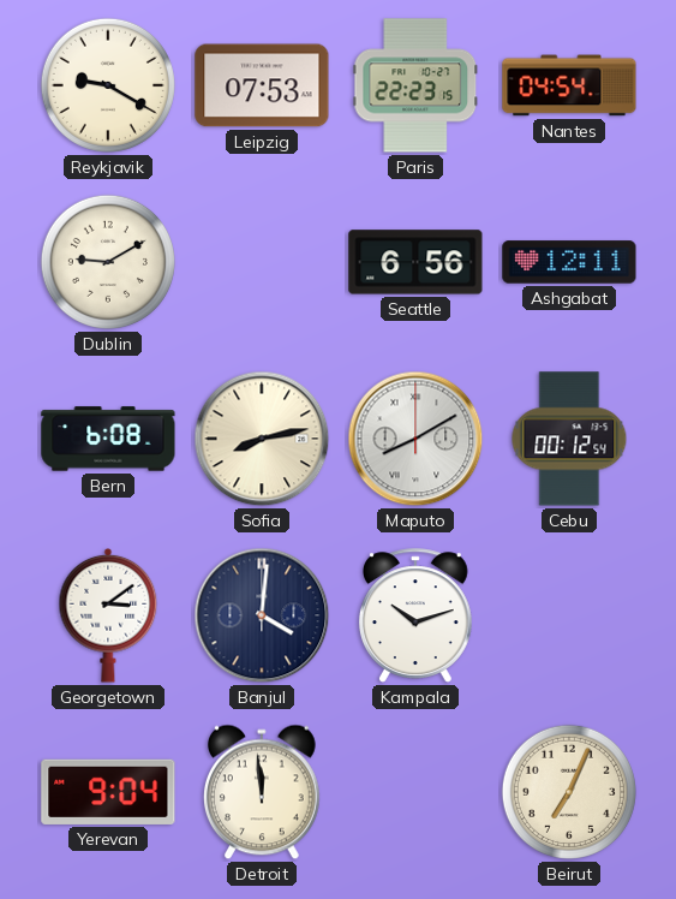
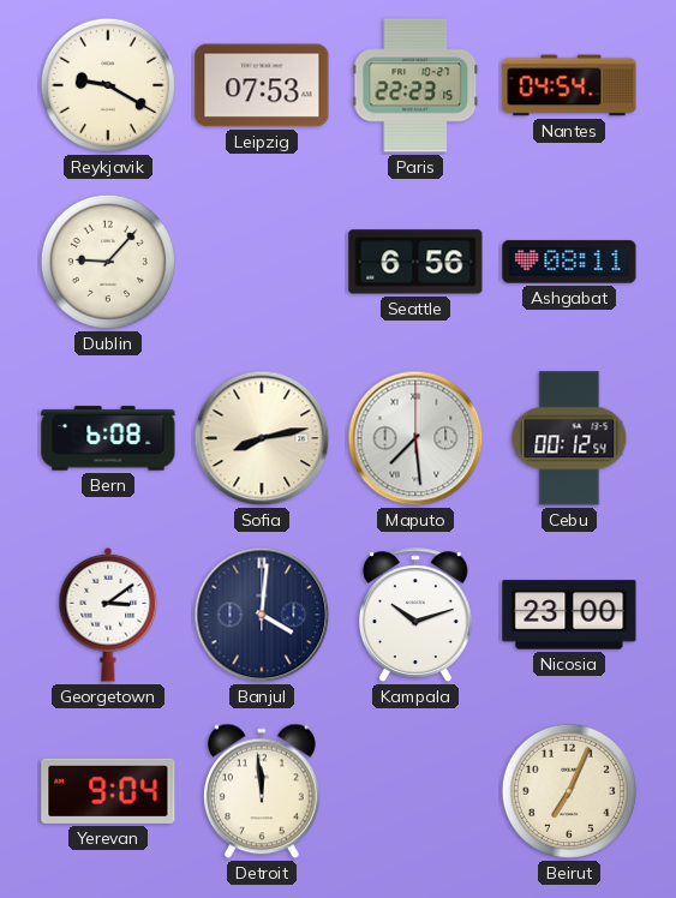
Dublin: 9:10 -> 9:07
Ashgabat: 12:11 -> 08:11
Maputo: 8:10 -> 7:29
Nicosia: none -> 23:00
